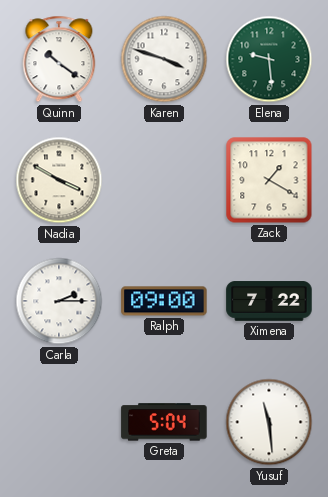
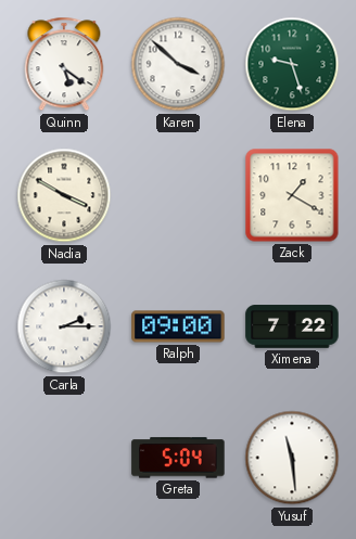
Quinn: 10:21 -> 5:21
Karen: 3:48 -> 3:52
Elena: 9:29 -> 9:27
